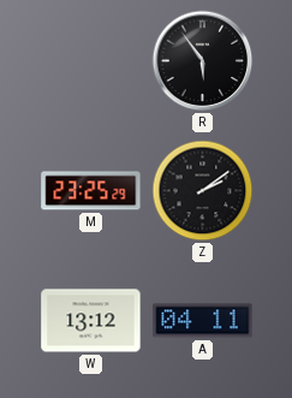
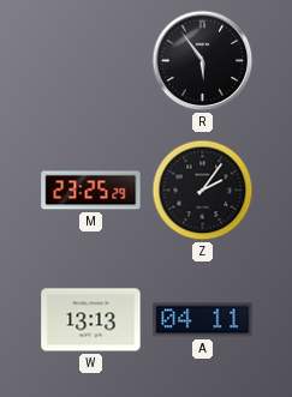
Z: 2:09 -> 2:06
W: 13:12 -> 13:13
